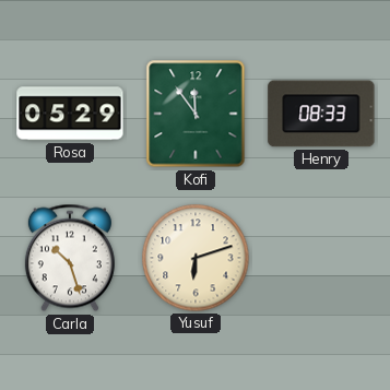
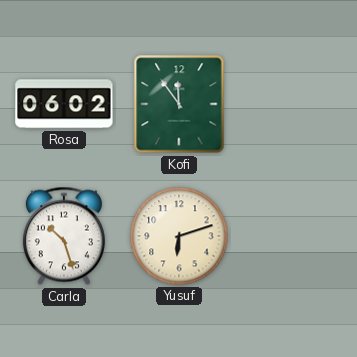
Rosa: 05:29 -> 06:02
Henry: 08:33 -> none
